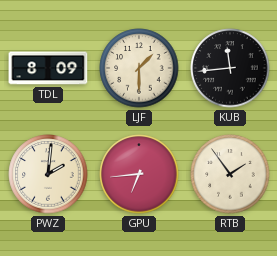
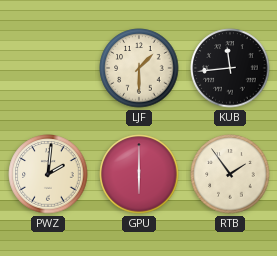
TDL: 8:09 -> none
GPU: 6:44 -> 6:00
